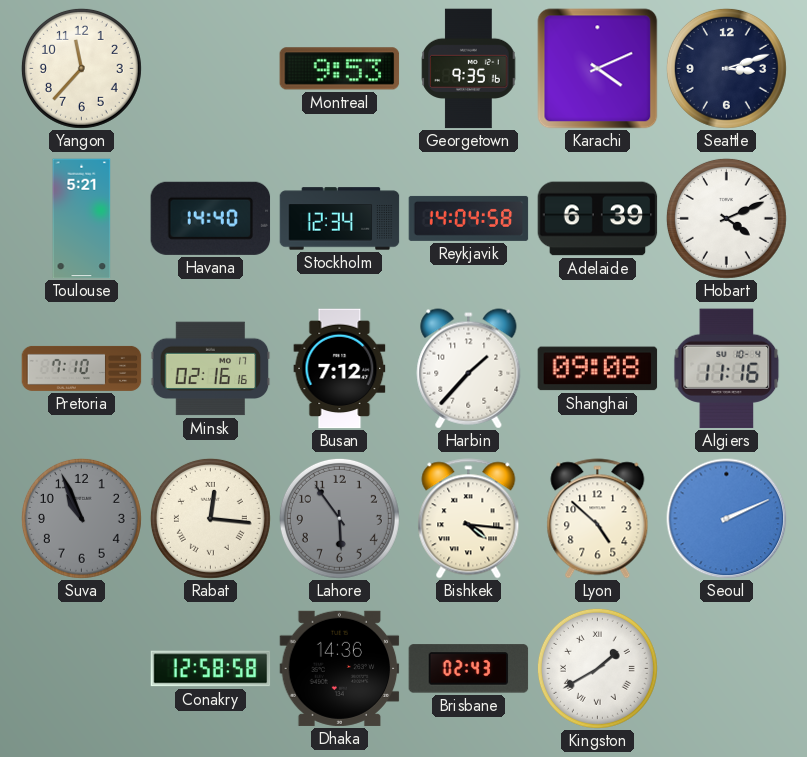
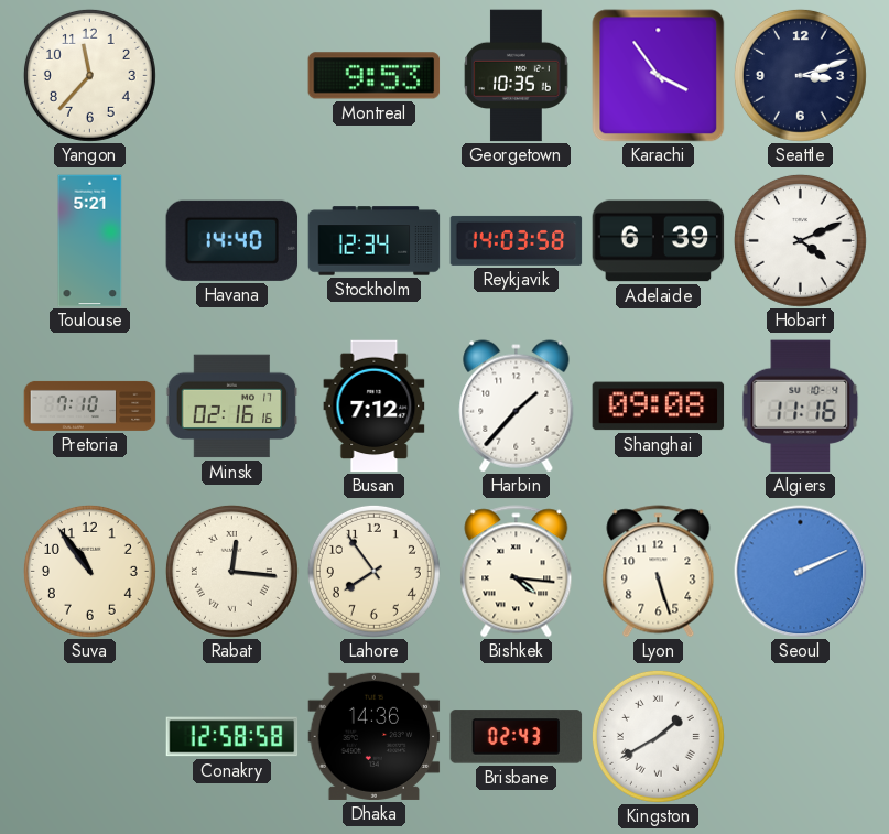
Georgetown: 9:35 -> 10:35
Karachi: 4:11 -> 3:54
Reykjavik: 14:04 -> 14:03
Suva: 10:56 -> 10:54
Suva dial: grey -> cream
Lahore: 5:54 -> 7:54
Lahore dial: grey -> cream
Lyon: 4:52 -> 5:27
